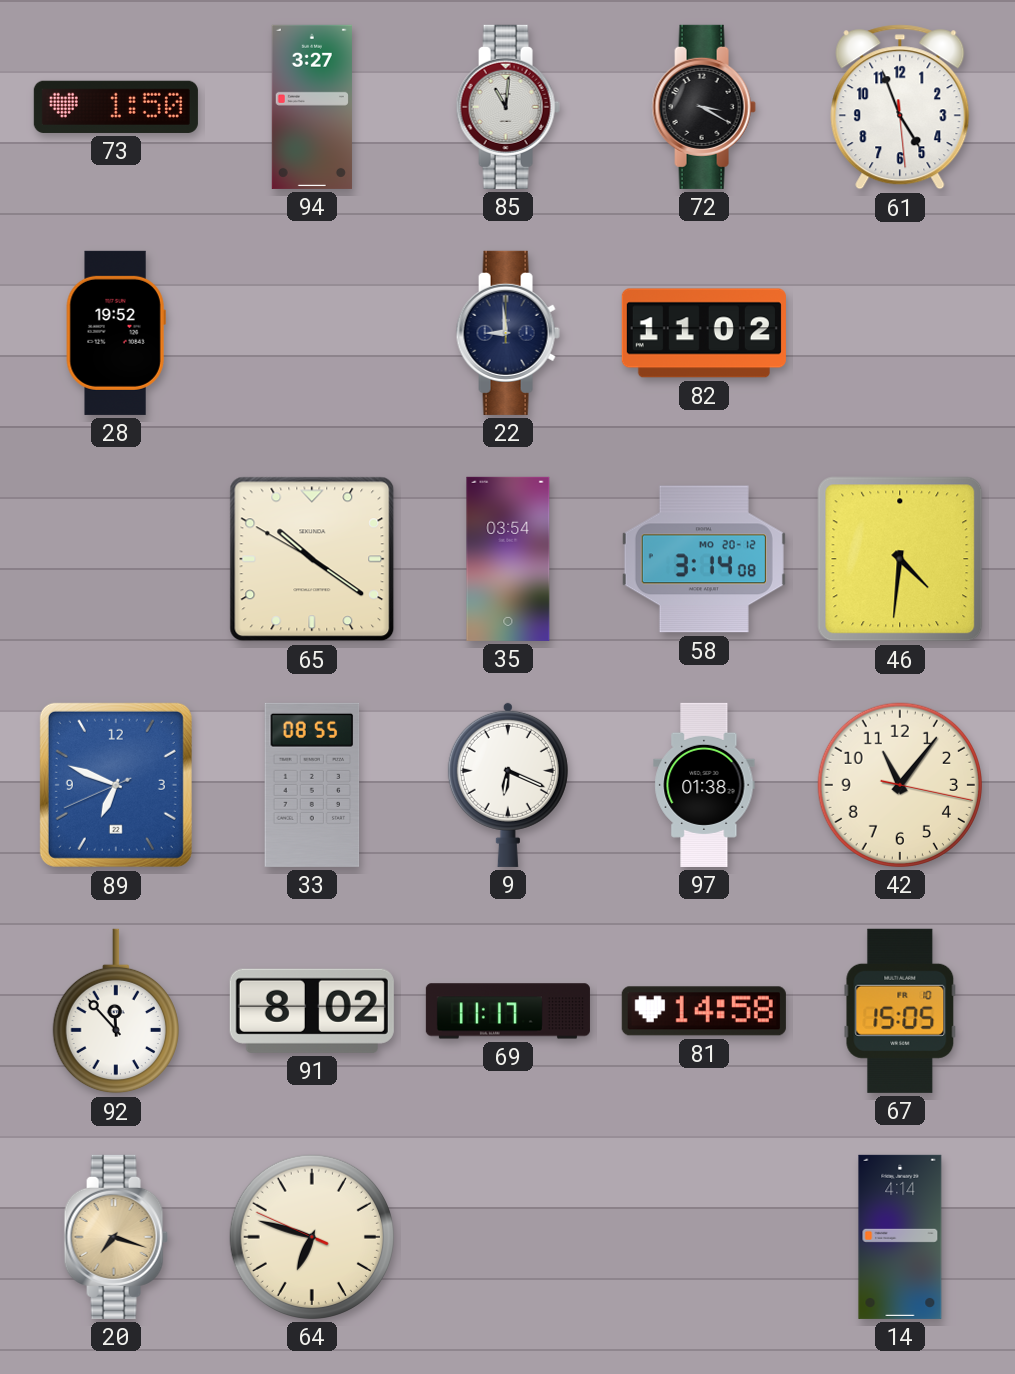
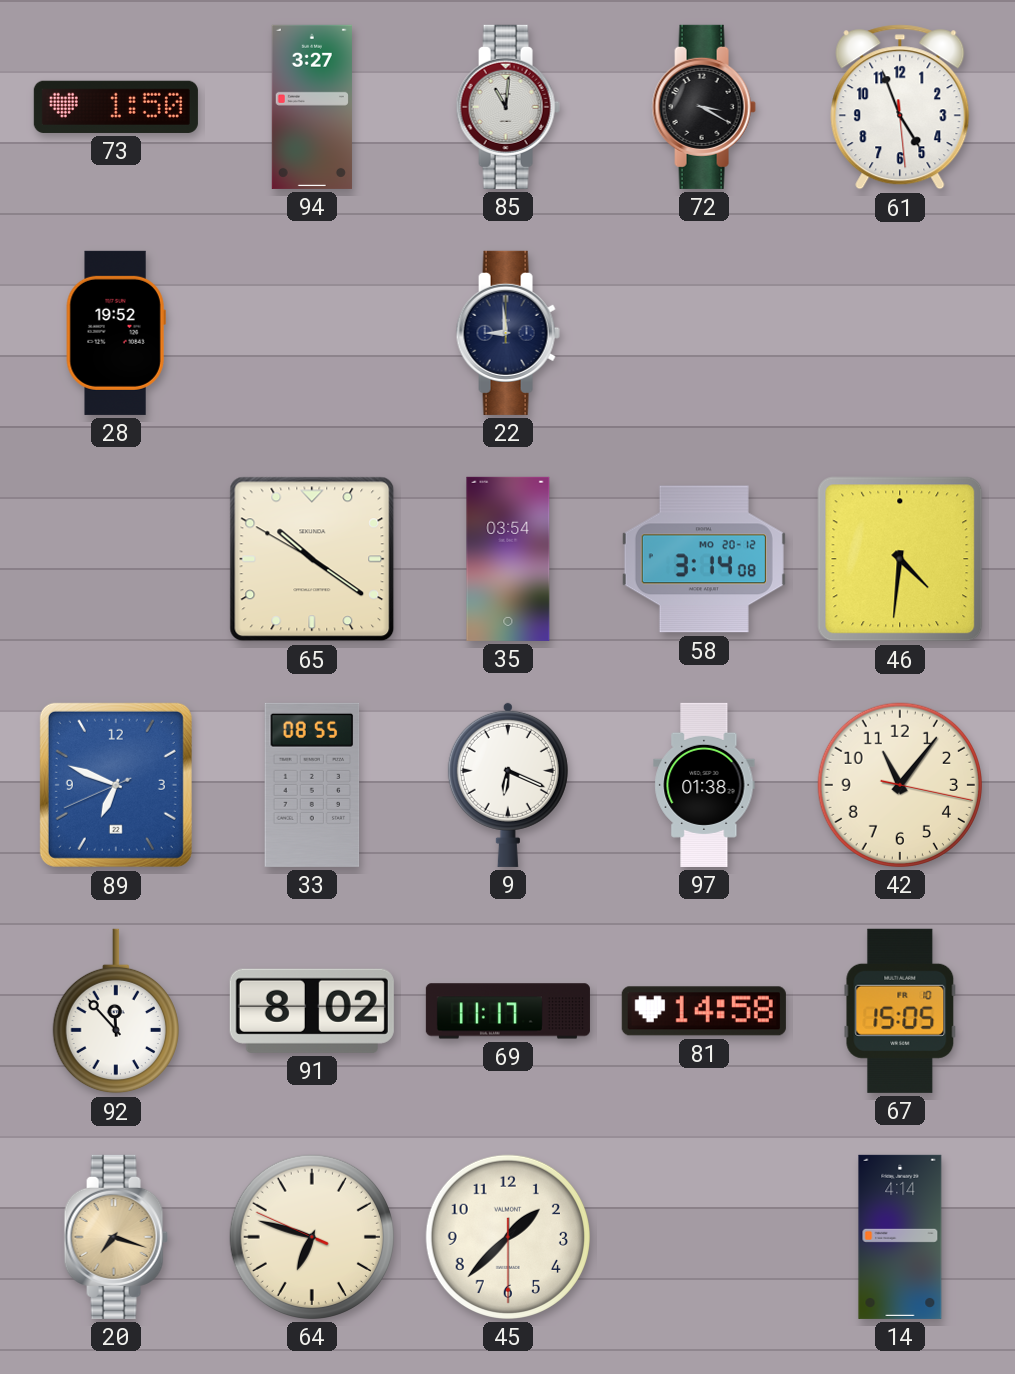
82: 11:02 -> none
45: none -> 1:37
